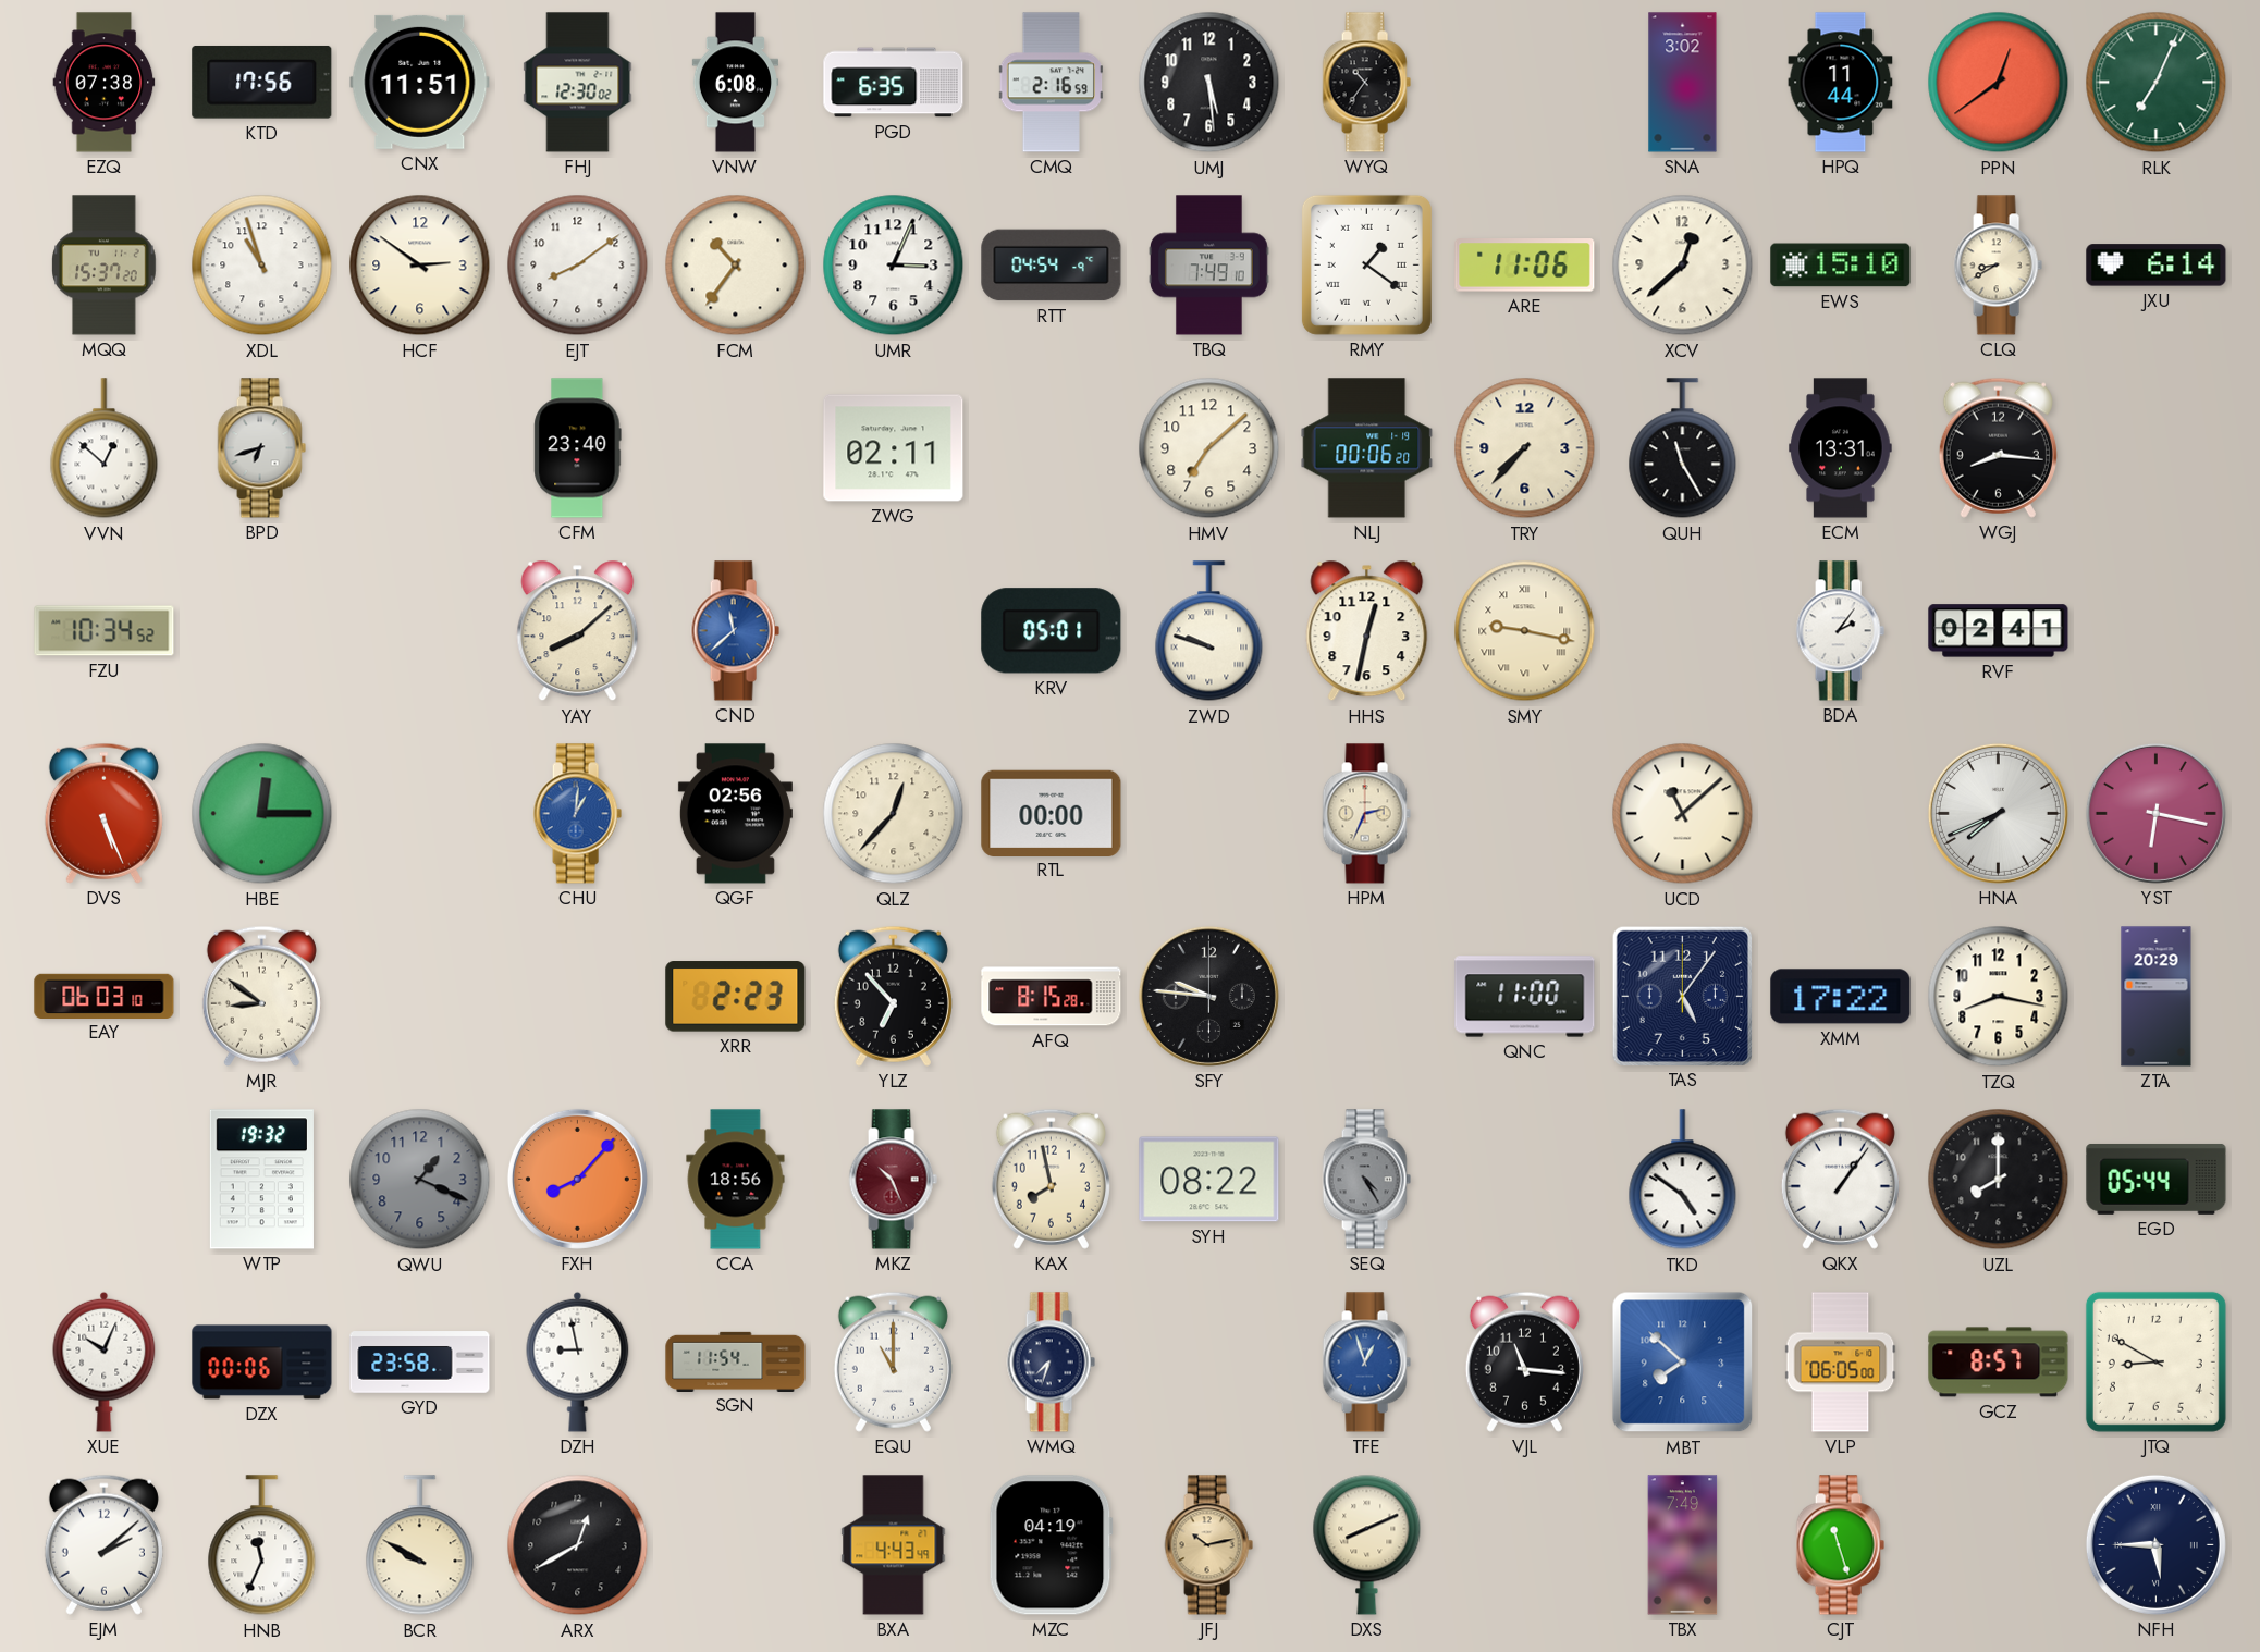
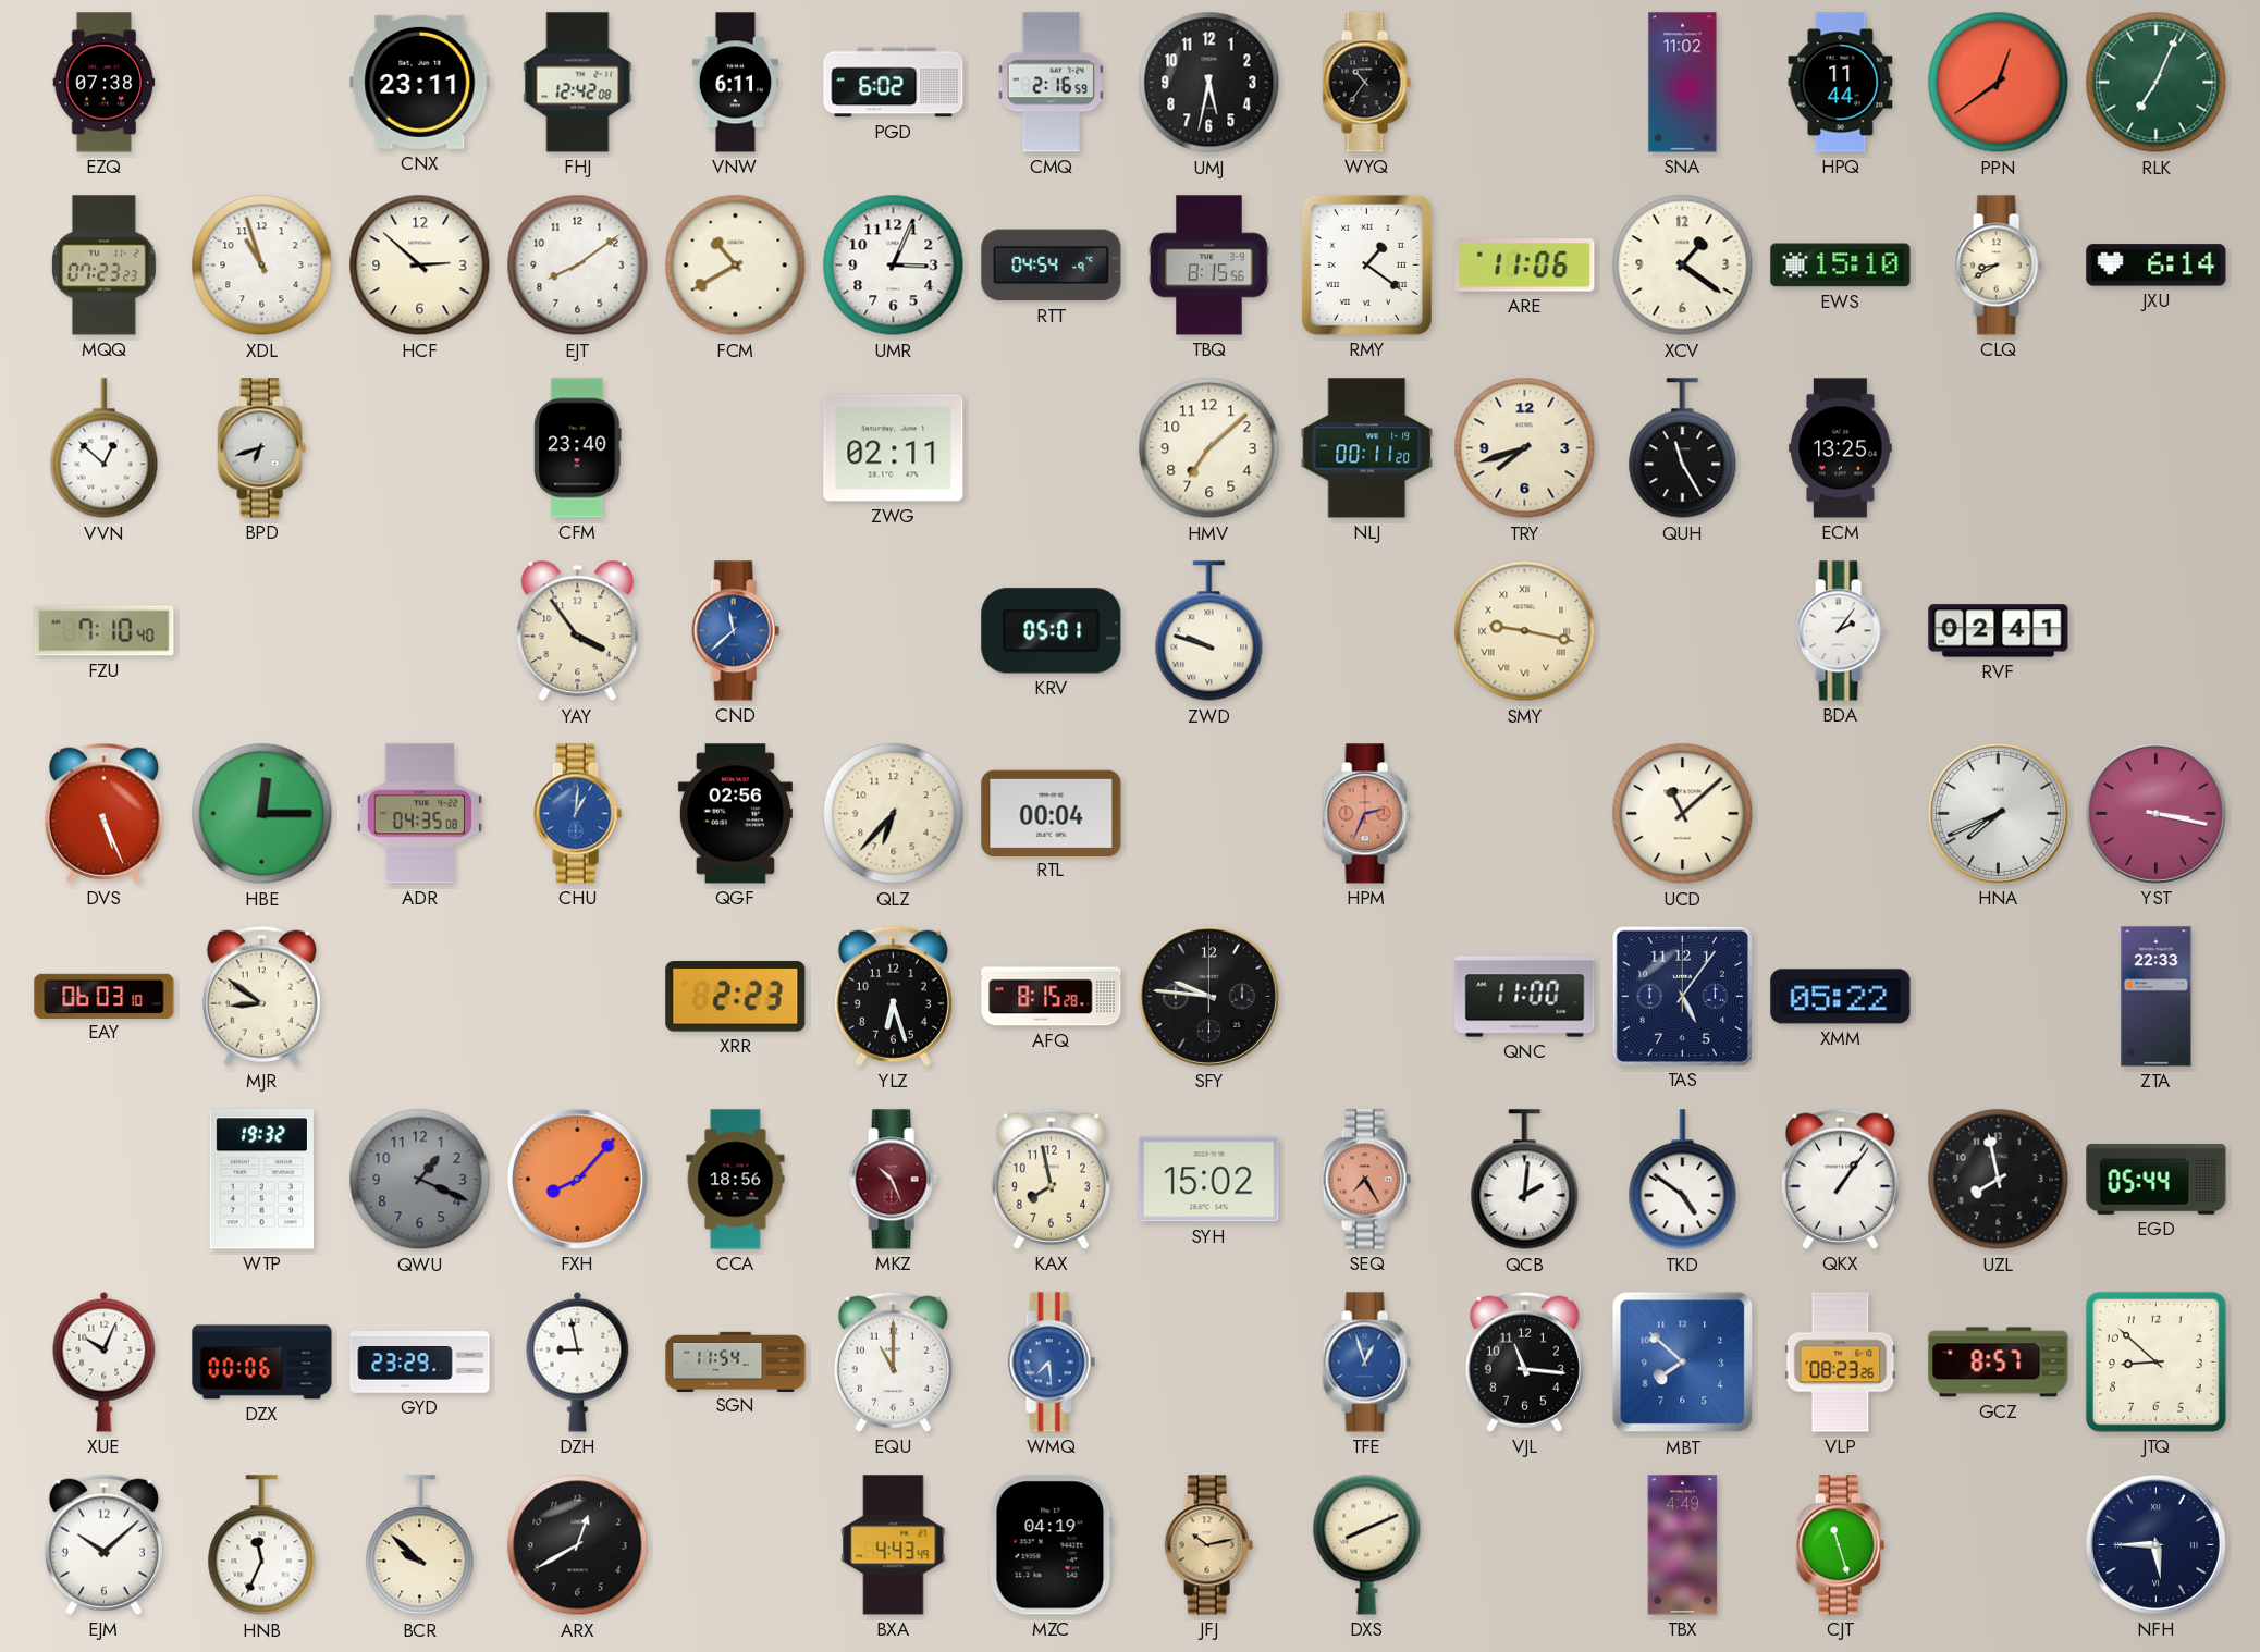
KTD: 17:56 -> none
CNX: 11:51 -> 23:11
FHJ: 12:30 -> 12:42
VNW: 6:08 -> 6:11
PGD: 6:35 -> 6:02
UMJ: 5:29 -> 5:32
SNA: 3:02 -> 11:02
MQQ: 15:37 -> 07:23
HCF: 2:51 -> 2:52
FCM: 10:36 -> 10:40
TBQ: 7:49 -> 8:15
XCV: 12:38 -> 1:21
NLJ: 00:06 -> 00:11
TRY: 7:37 -> 7:42
ECM: 13:31 -> 13:25
WGJ: 8:16 -> none
FZU: 10:34 -> 7:10
YAY: 8:08 -> 3:54
HHS: 12:32 -> none
ADR: none -> 04:35
QLZ: 12:37 -> 6:37
RTL: 00:00 -> 00:04
HPM dial: cream -> salmon
YST: 6:17 -> 3:17
YLZ: 6:53 -> 6:27
XMM: 17:22 -> 05:22
TZQ: 8:17 -> none
ZTA: 20:29 -> 22:33
SYH: 08:22 -> 15:02
SEQ: 4:25 -> 7:25
SEQ dial: grey -> salmon
QCB: none -> 2:01
UZL: 8:00 -> 7:58
GYD: 23:58 -> 23:29
WMQ: 7:33 -> 7:29
WMQ dial: navy -> blue
VLP: 06:05 -> 08:23
JTQ: 8:50 -> 8:52
EJM: 2:08 -> 10:08
BCR: 9:50 -> 9:52
TBX: 7:49 -> 4:49
